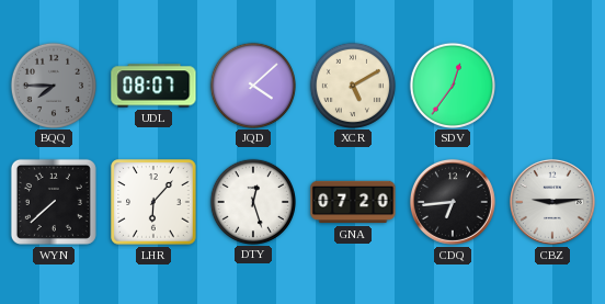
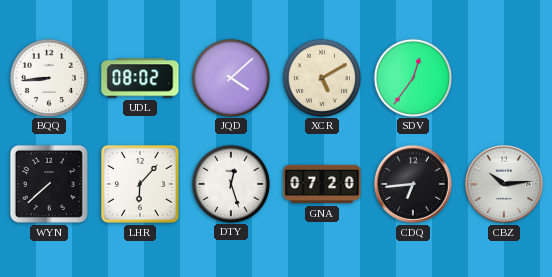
BQQ: 7:45 -> 8:44
BQQ dial: grey -> white
UDL: 08:07 -> 08:02
CBZ: 9:14 -> 10:14
